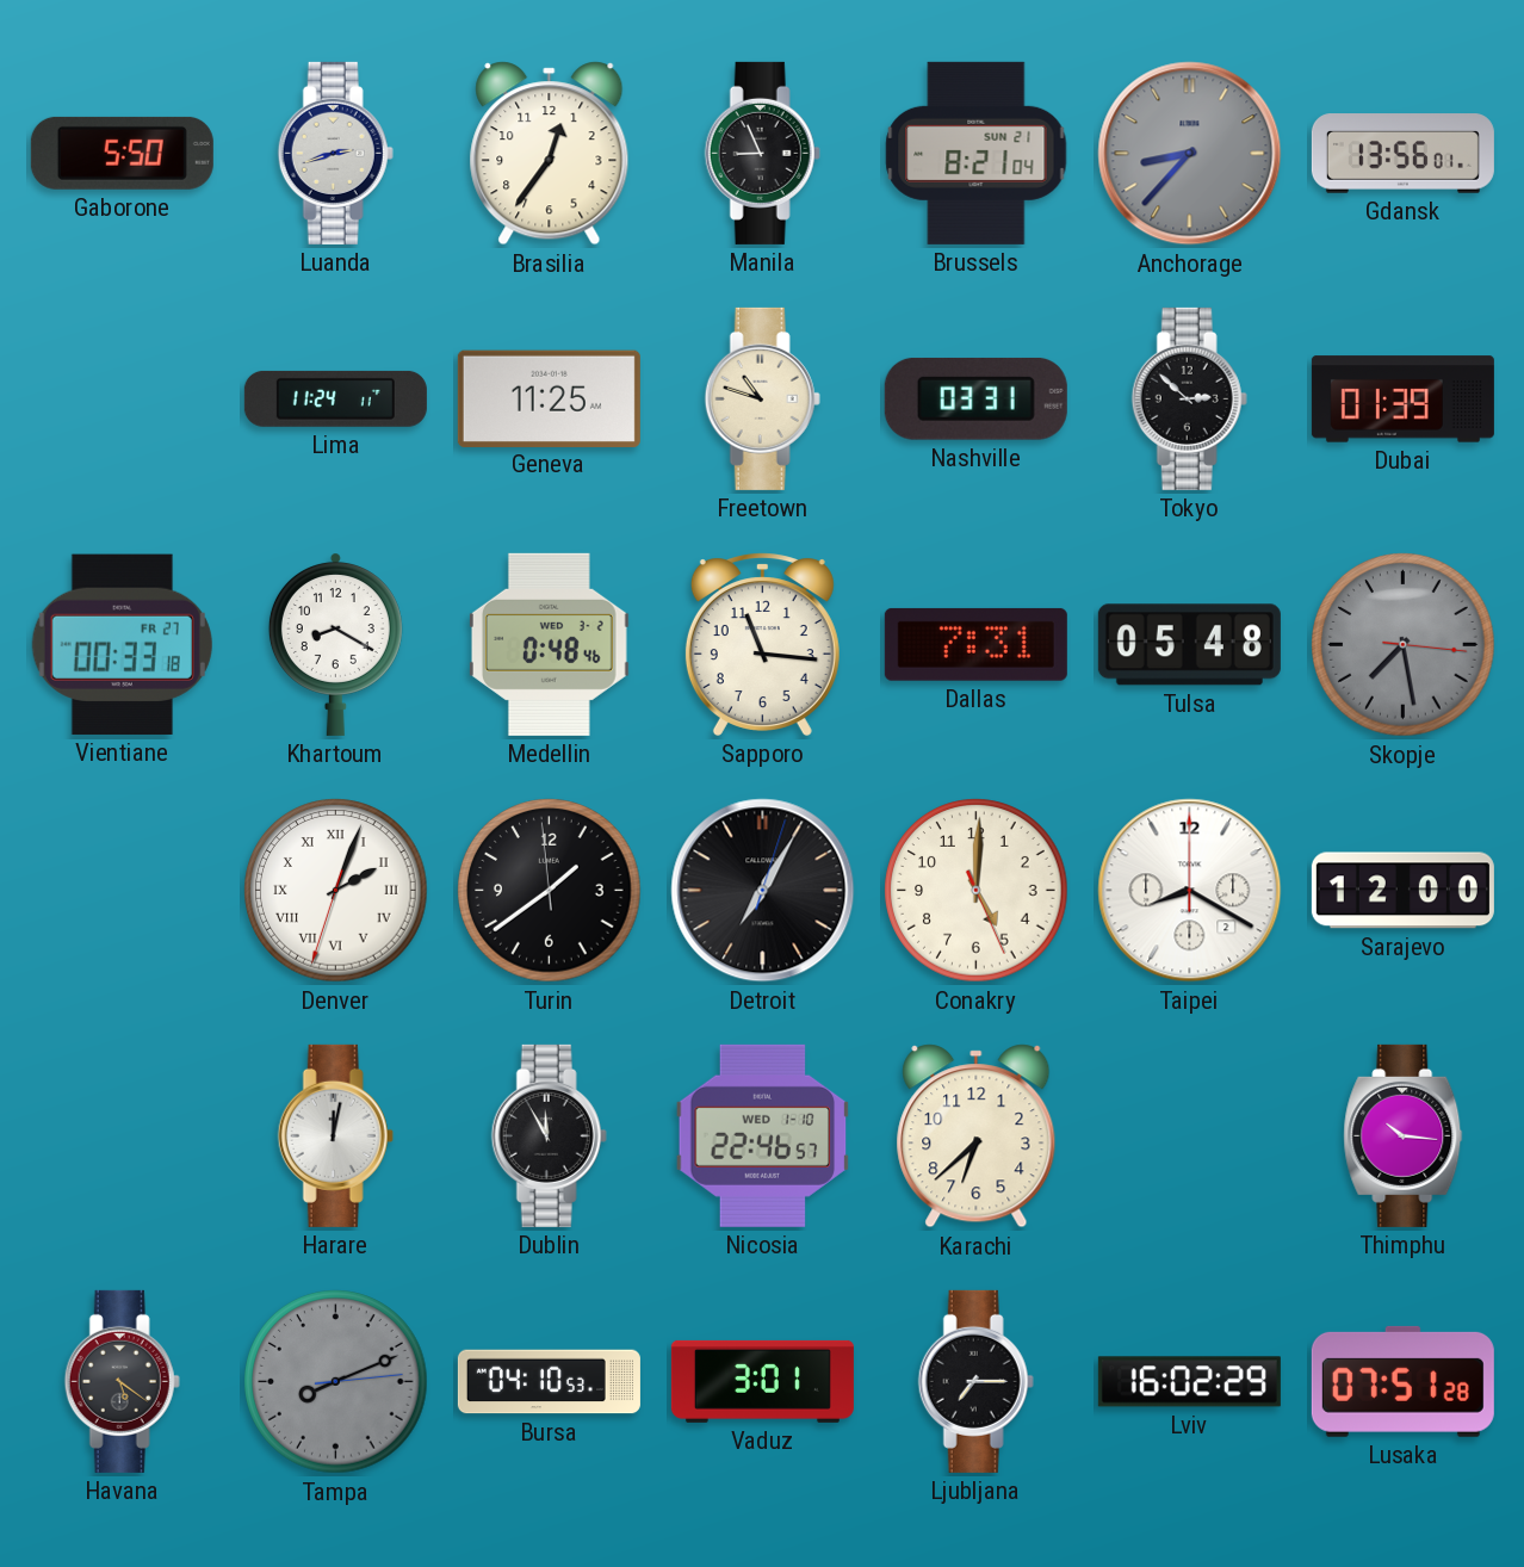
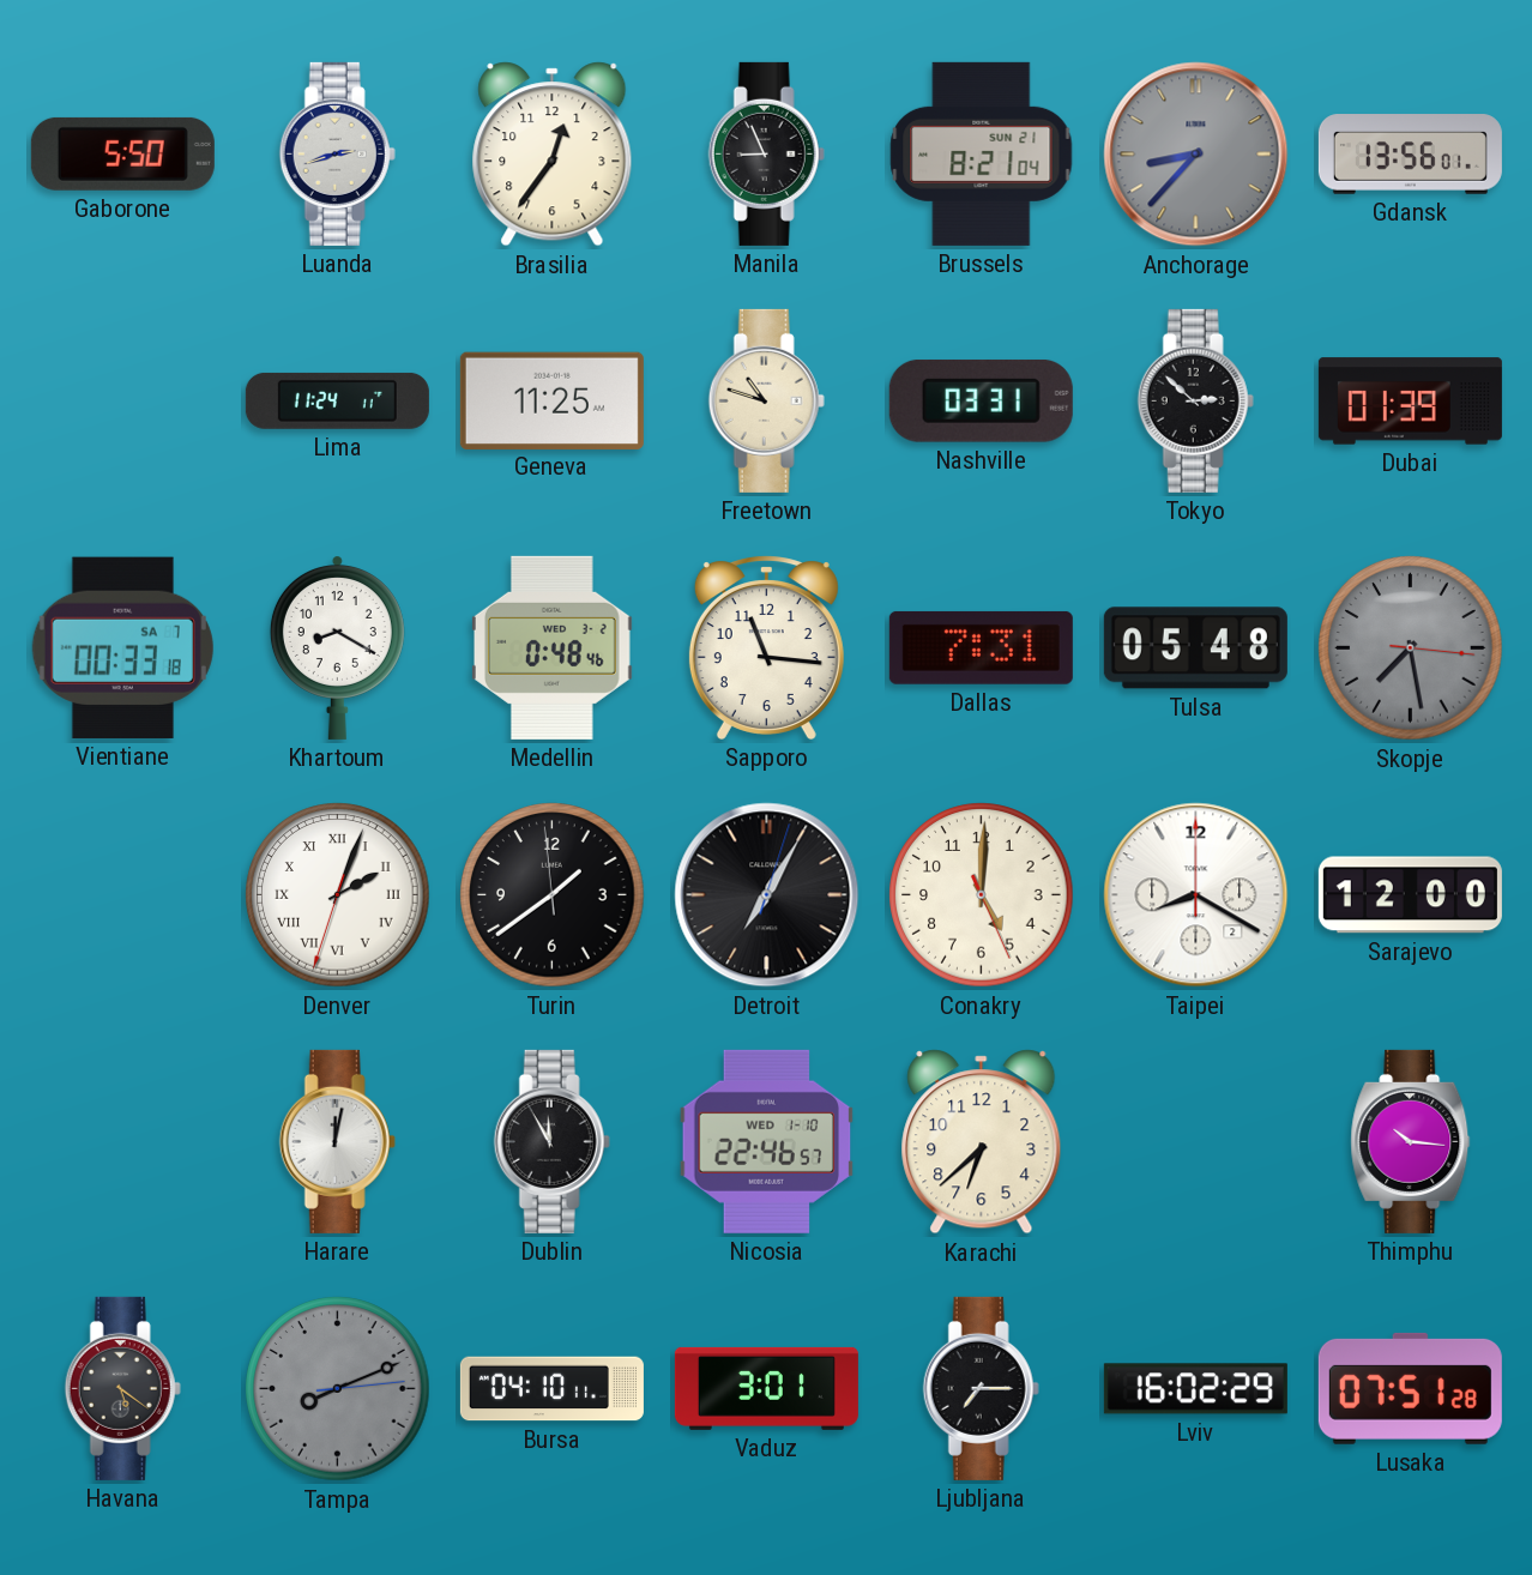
Vientiane date: FR 27 -> SA 7
Bursa: 04:10:53 -> 04:10:11
